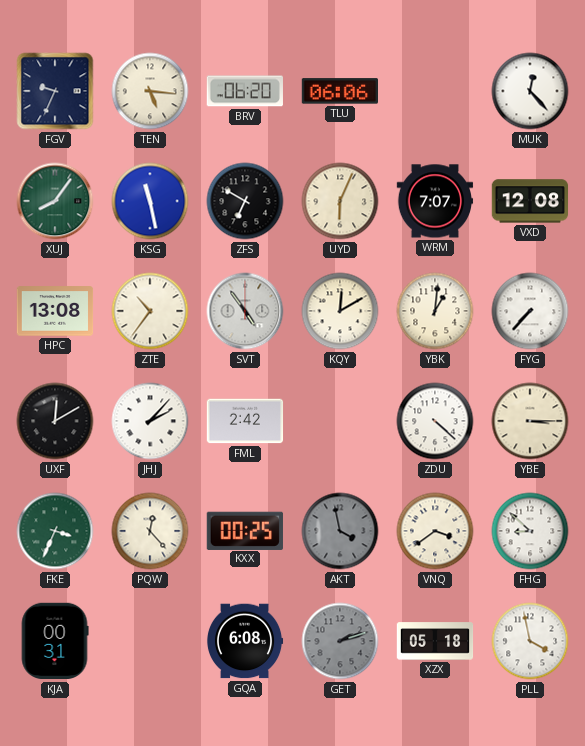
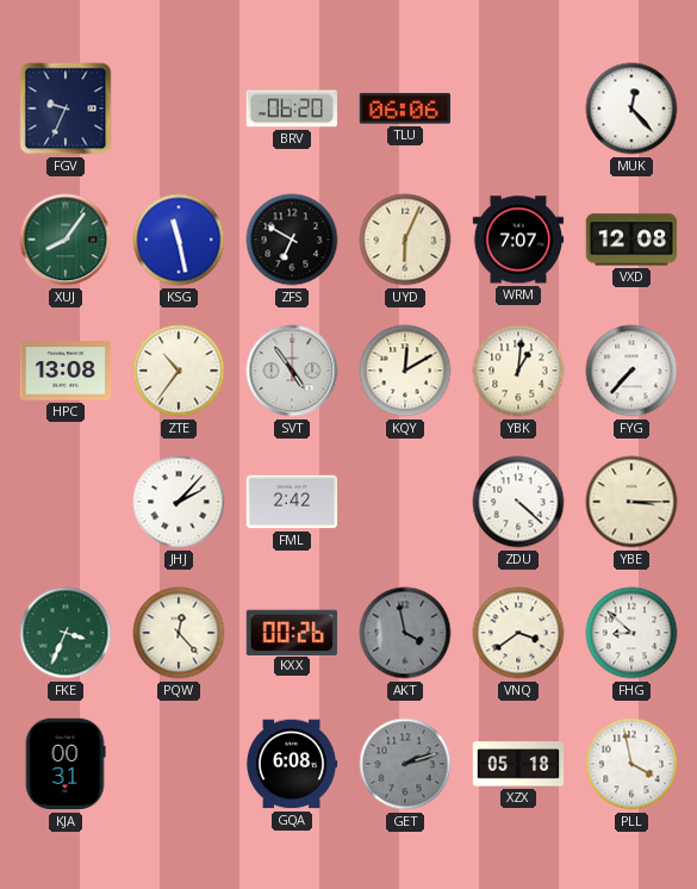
TEN: 5:16 -> none
UXF: 12:10 -> none
KXX: 00:25 -> 00:26
